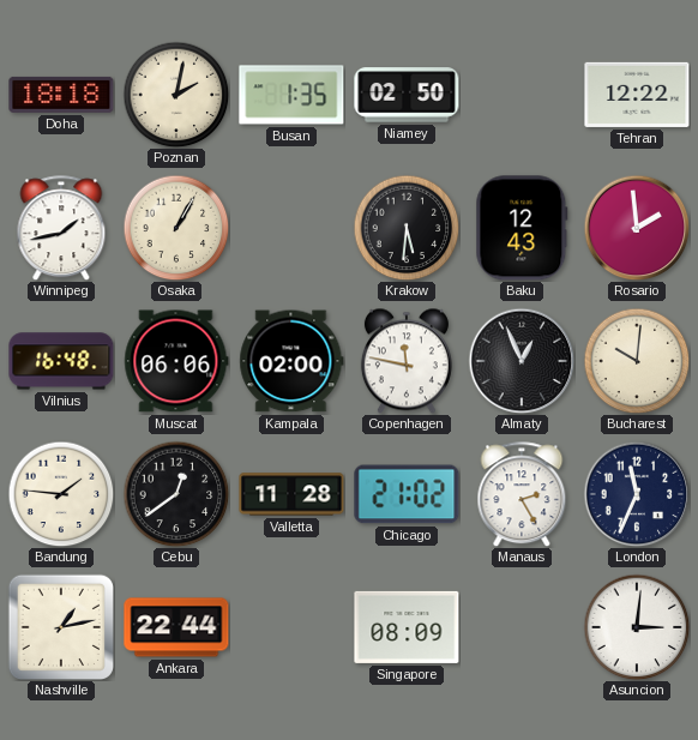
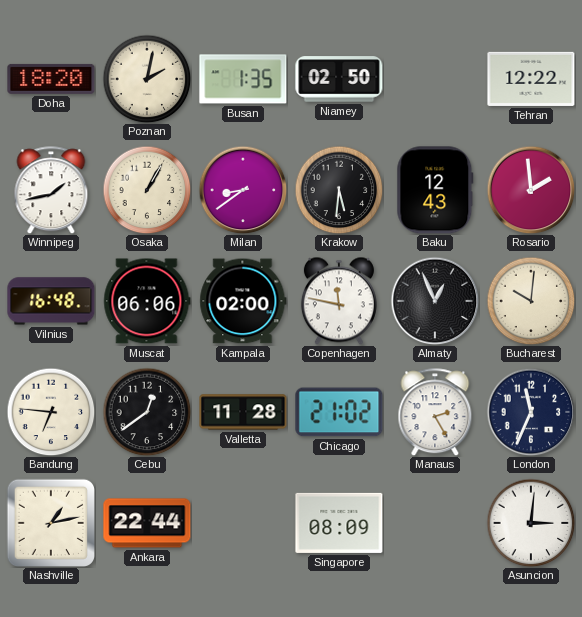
Doha: 18:18 -> 18:20
Milan: none -> 8:39
Bandung: 1:46 -> 6:46
